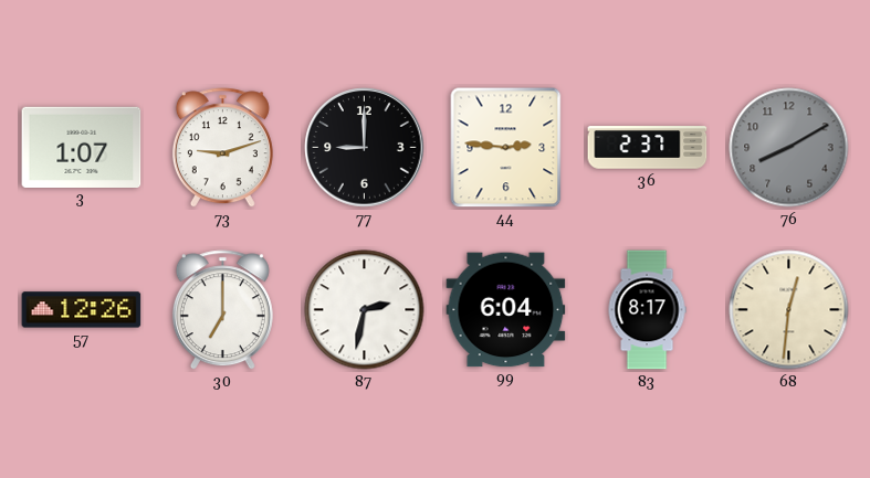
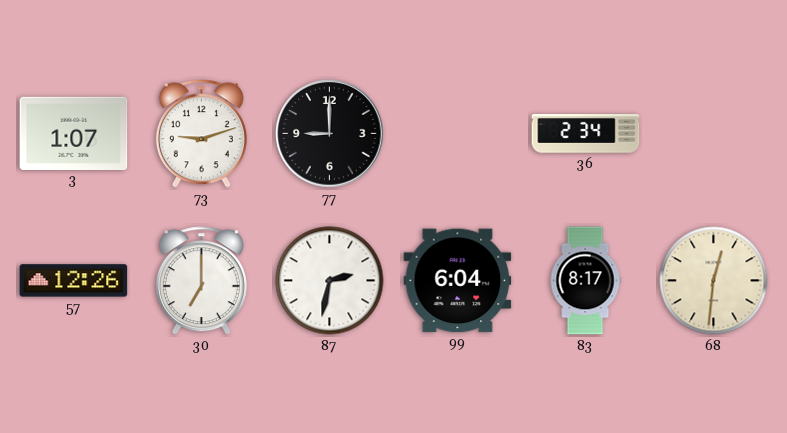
44: 2:46 -> none
36: 2:37 -> 2:34
76: 8:10 -> none
